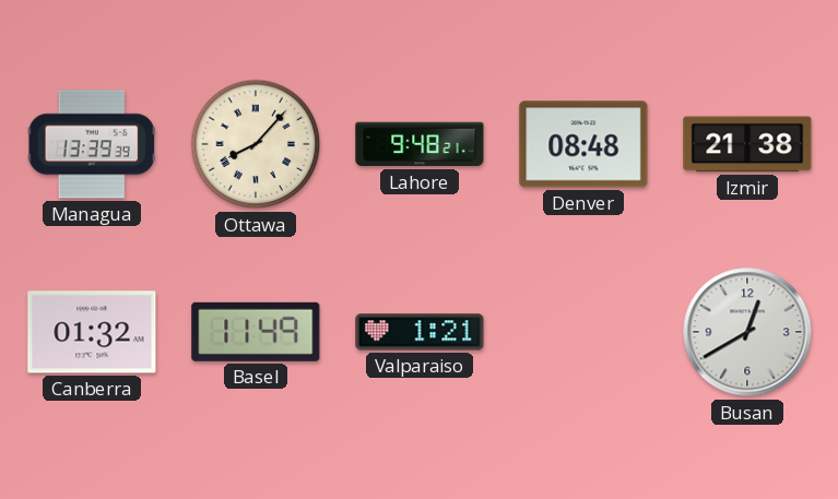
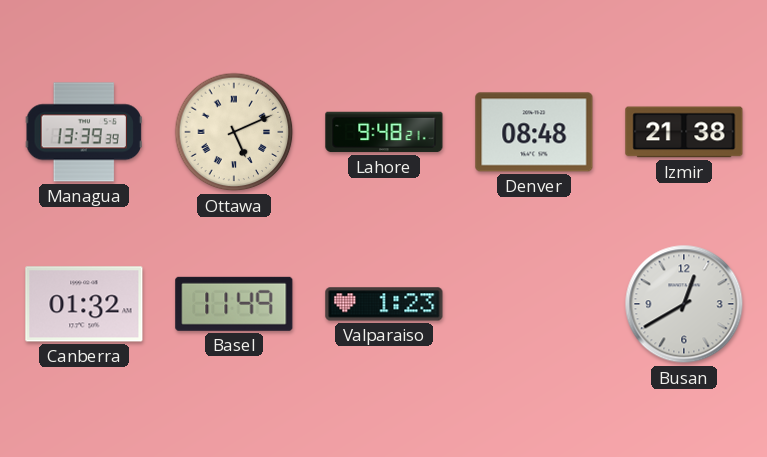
Ottawa: 8:07 -> 5:11
Valparaiso: 1:21 -> 1:23
